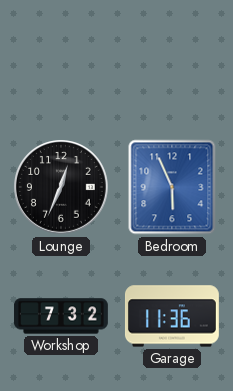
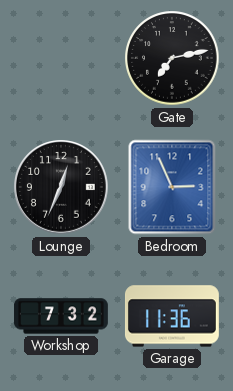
Gate: none -> 7:13
Bedroom: 5:56 -> 2:56
